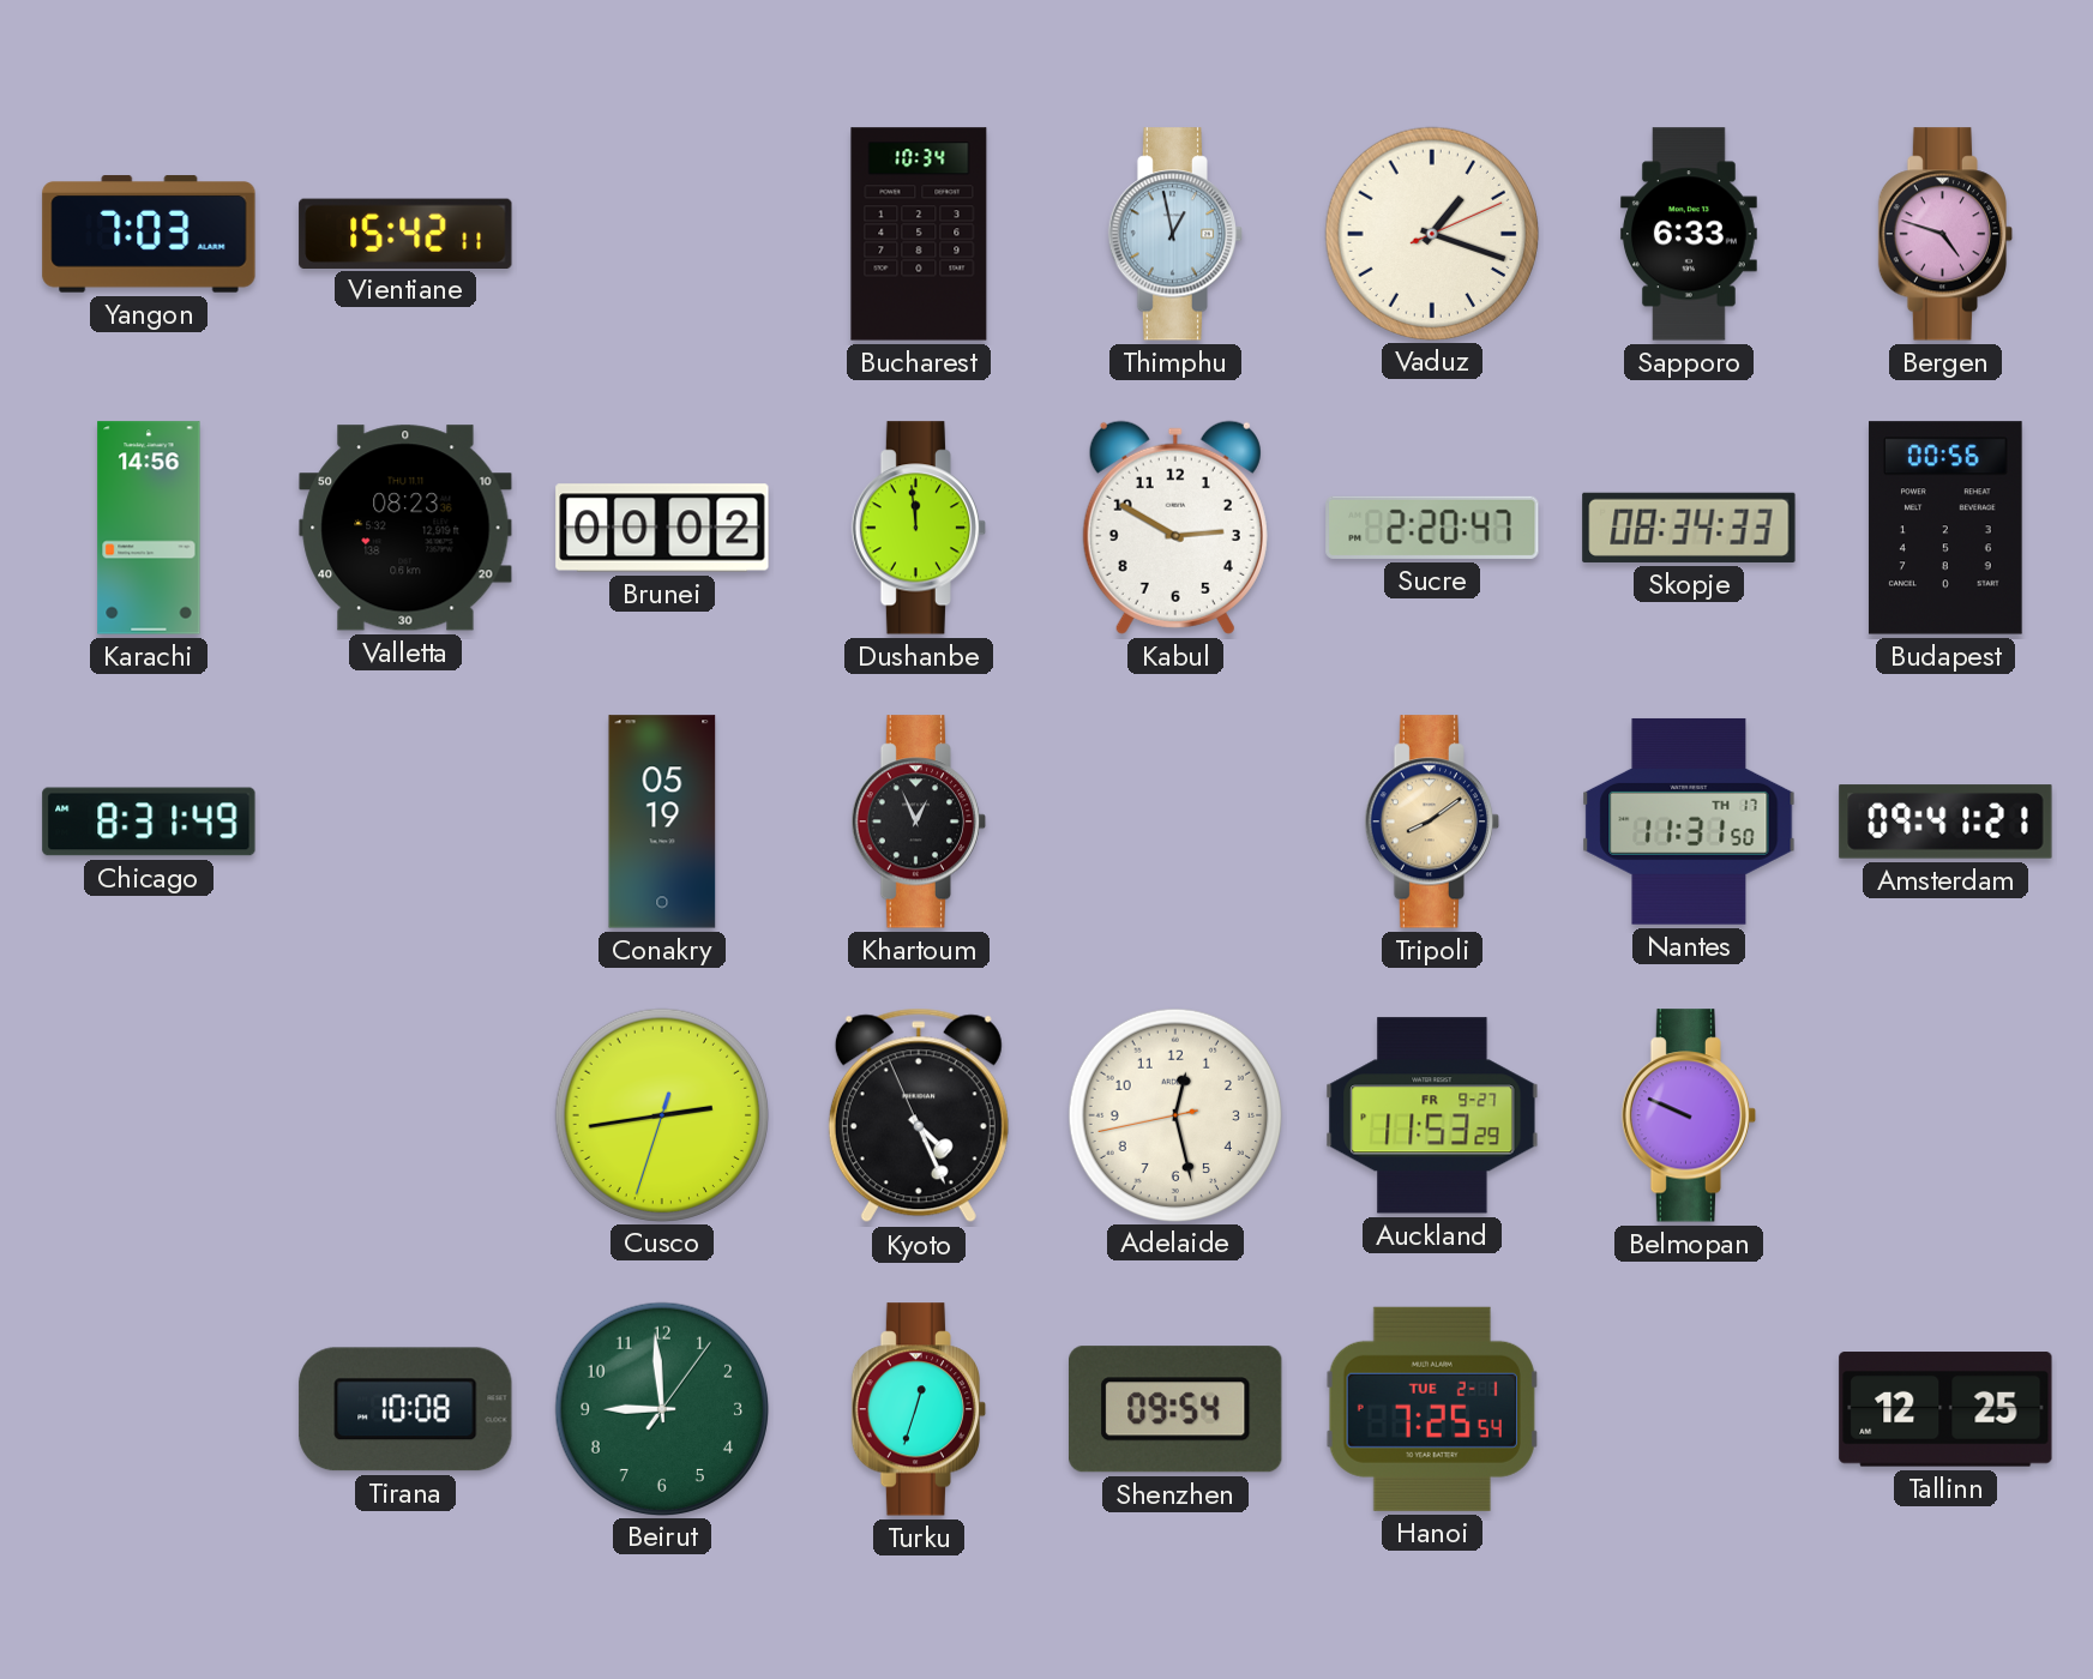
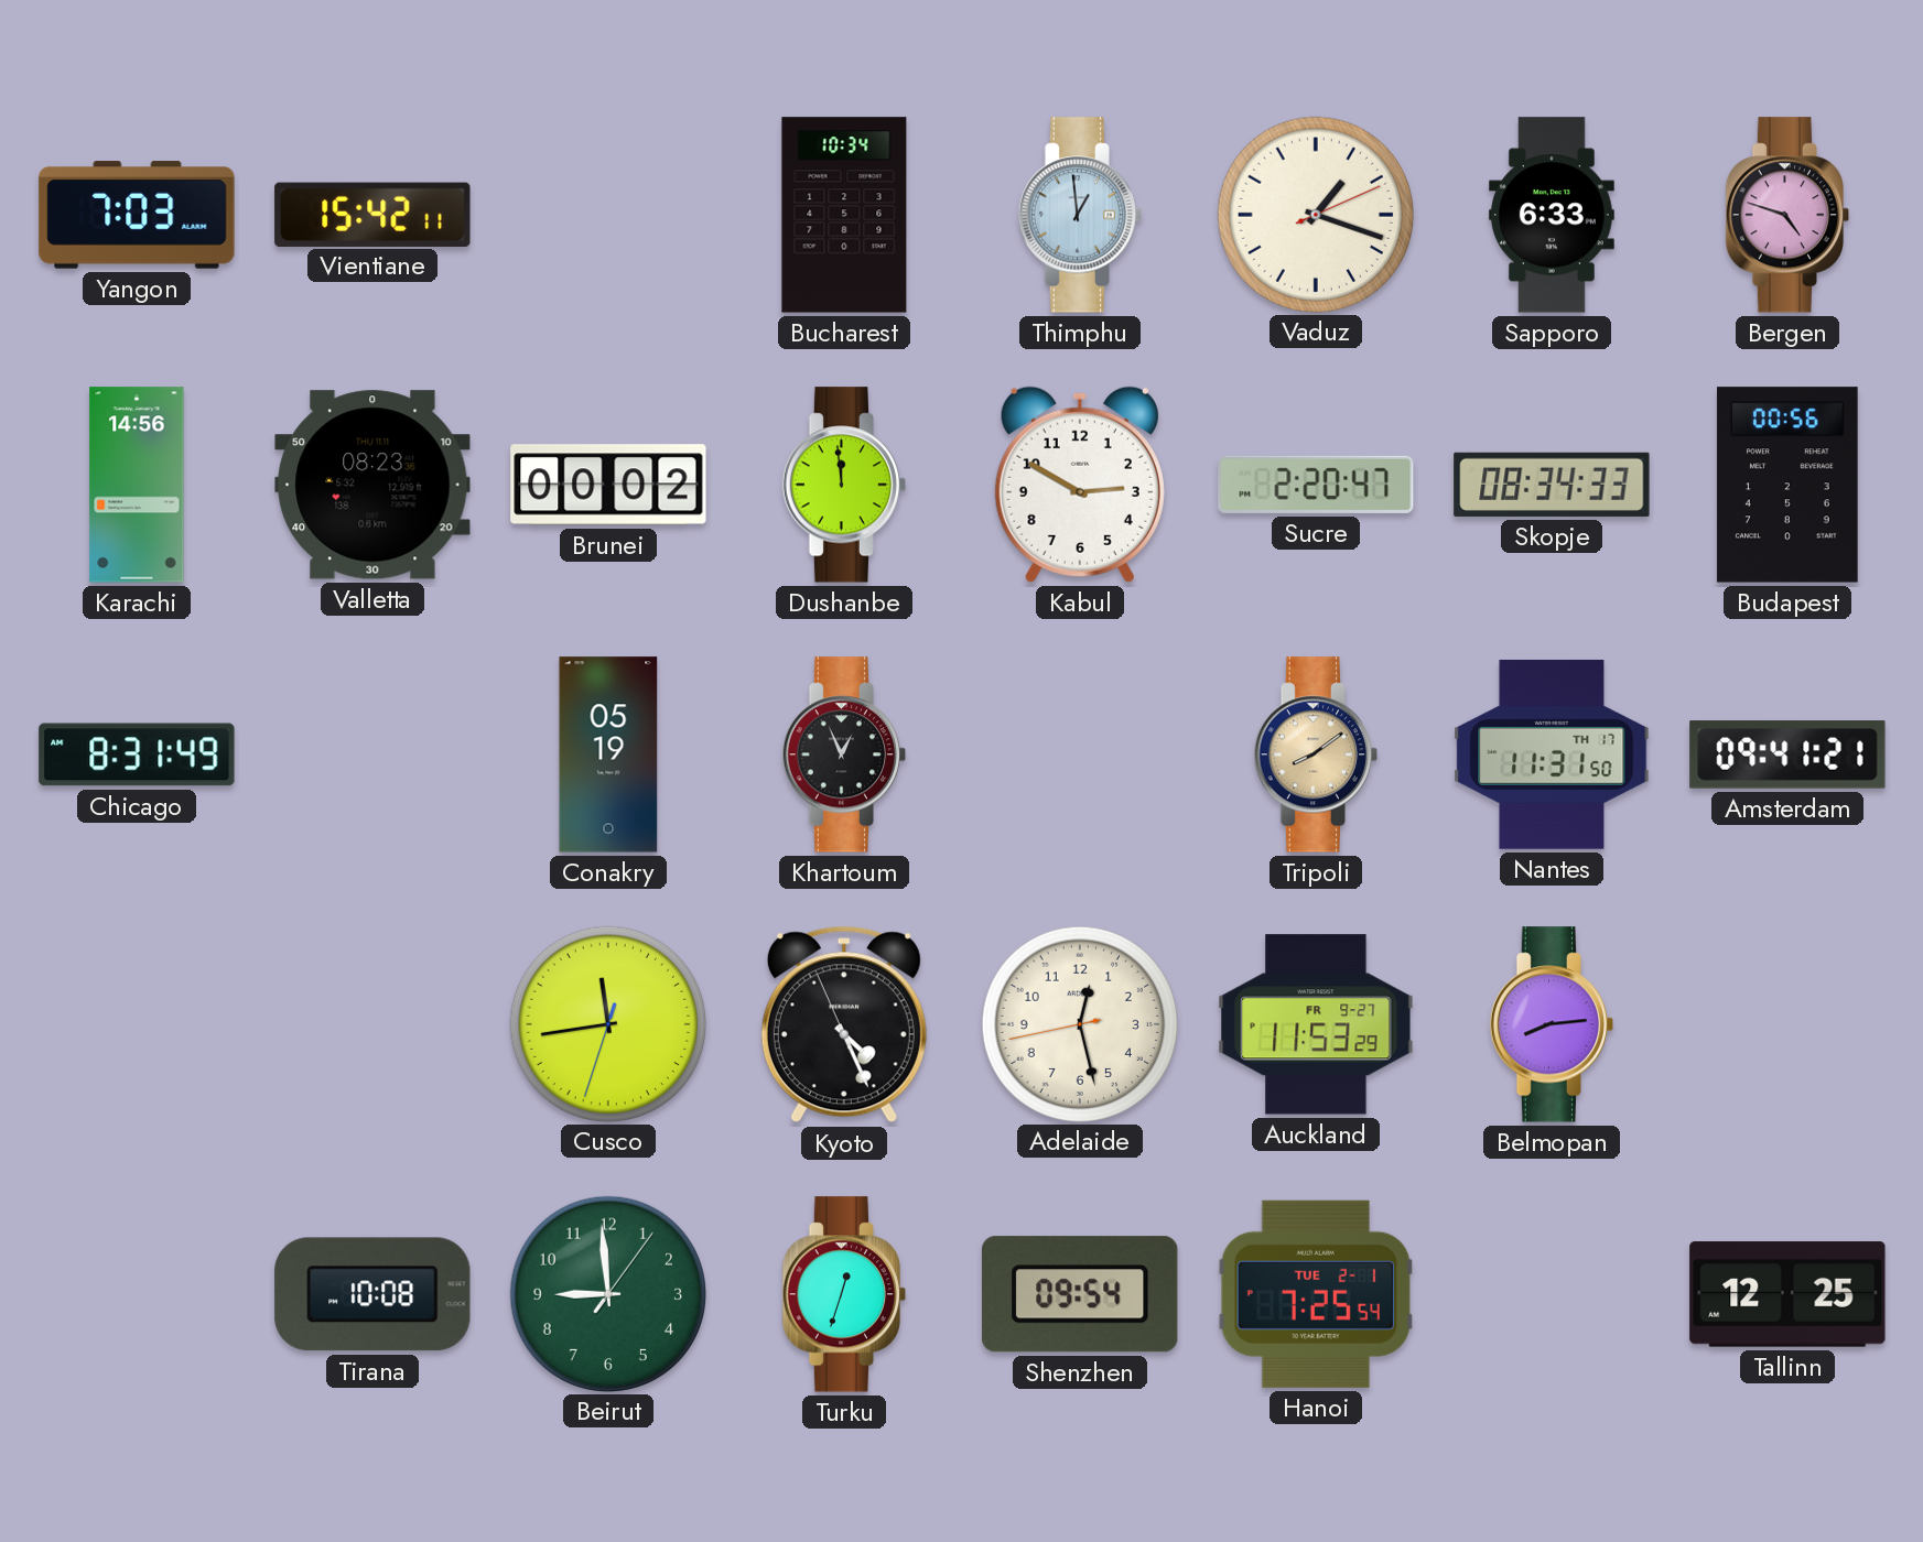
Thimphu: 12:58 -> 12:59
Cusco: 2:43 -> 11:43
Belmopan: 9:49 -> 8:14
